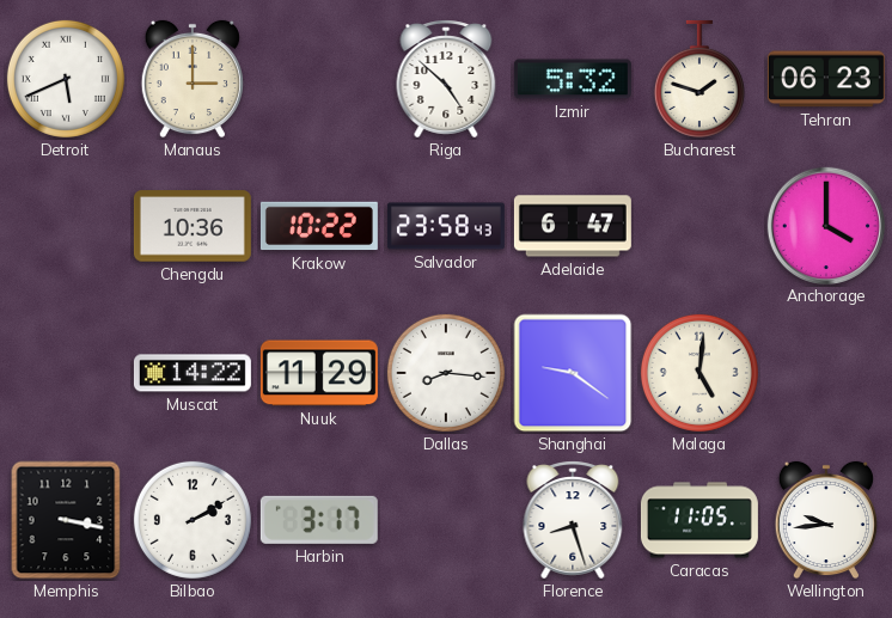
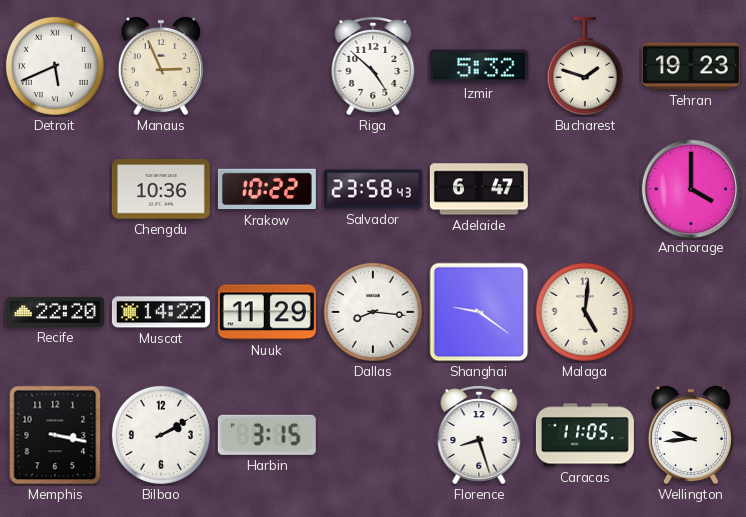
Manaus: 3:00 -> 2:56
Tehran: 06:23 -> 19:23
Recife: none -> 22:20
Harbin: 3:17 -> 3:15
